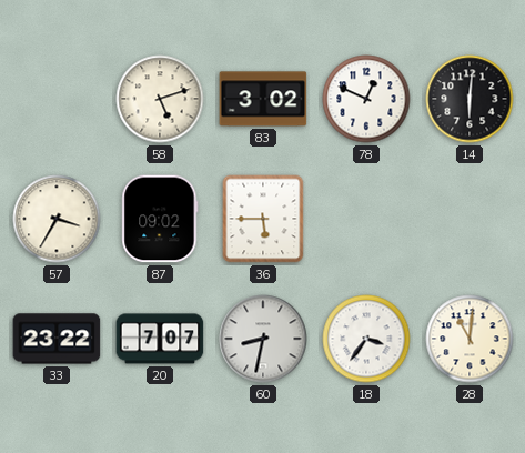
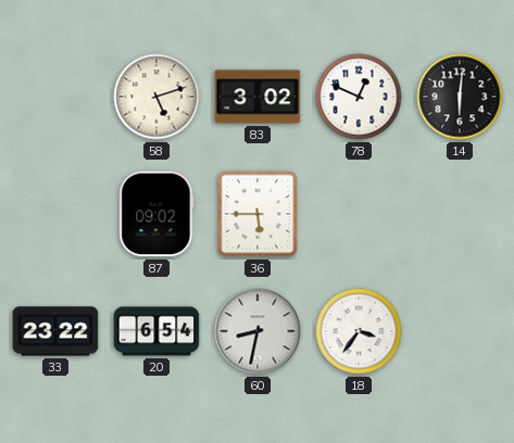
57: 3:35 -> none
20: 7:07 -> 6:54
28: 11:01 -> none
